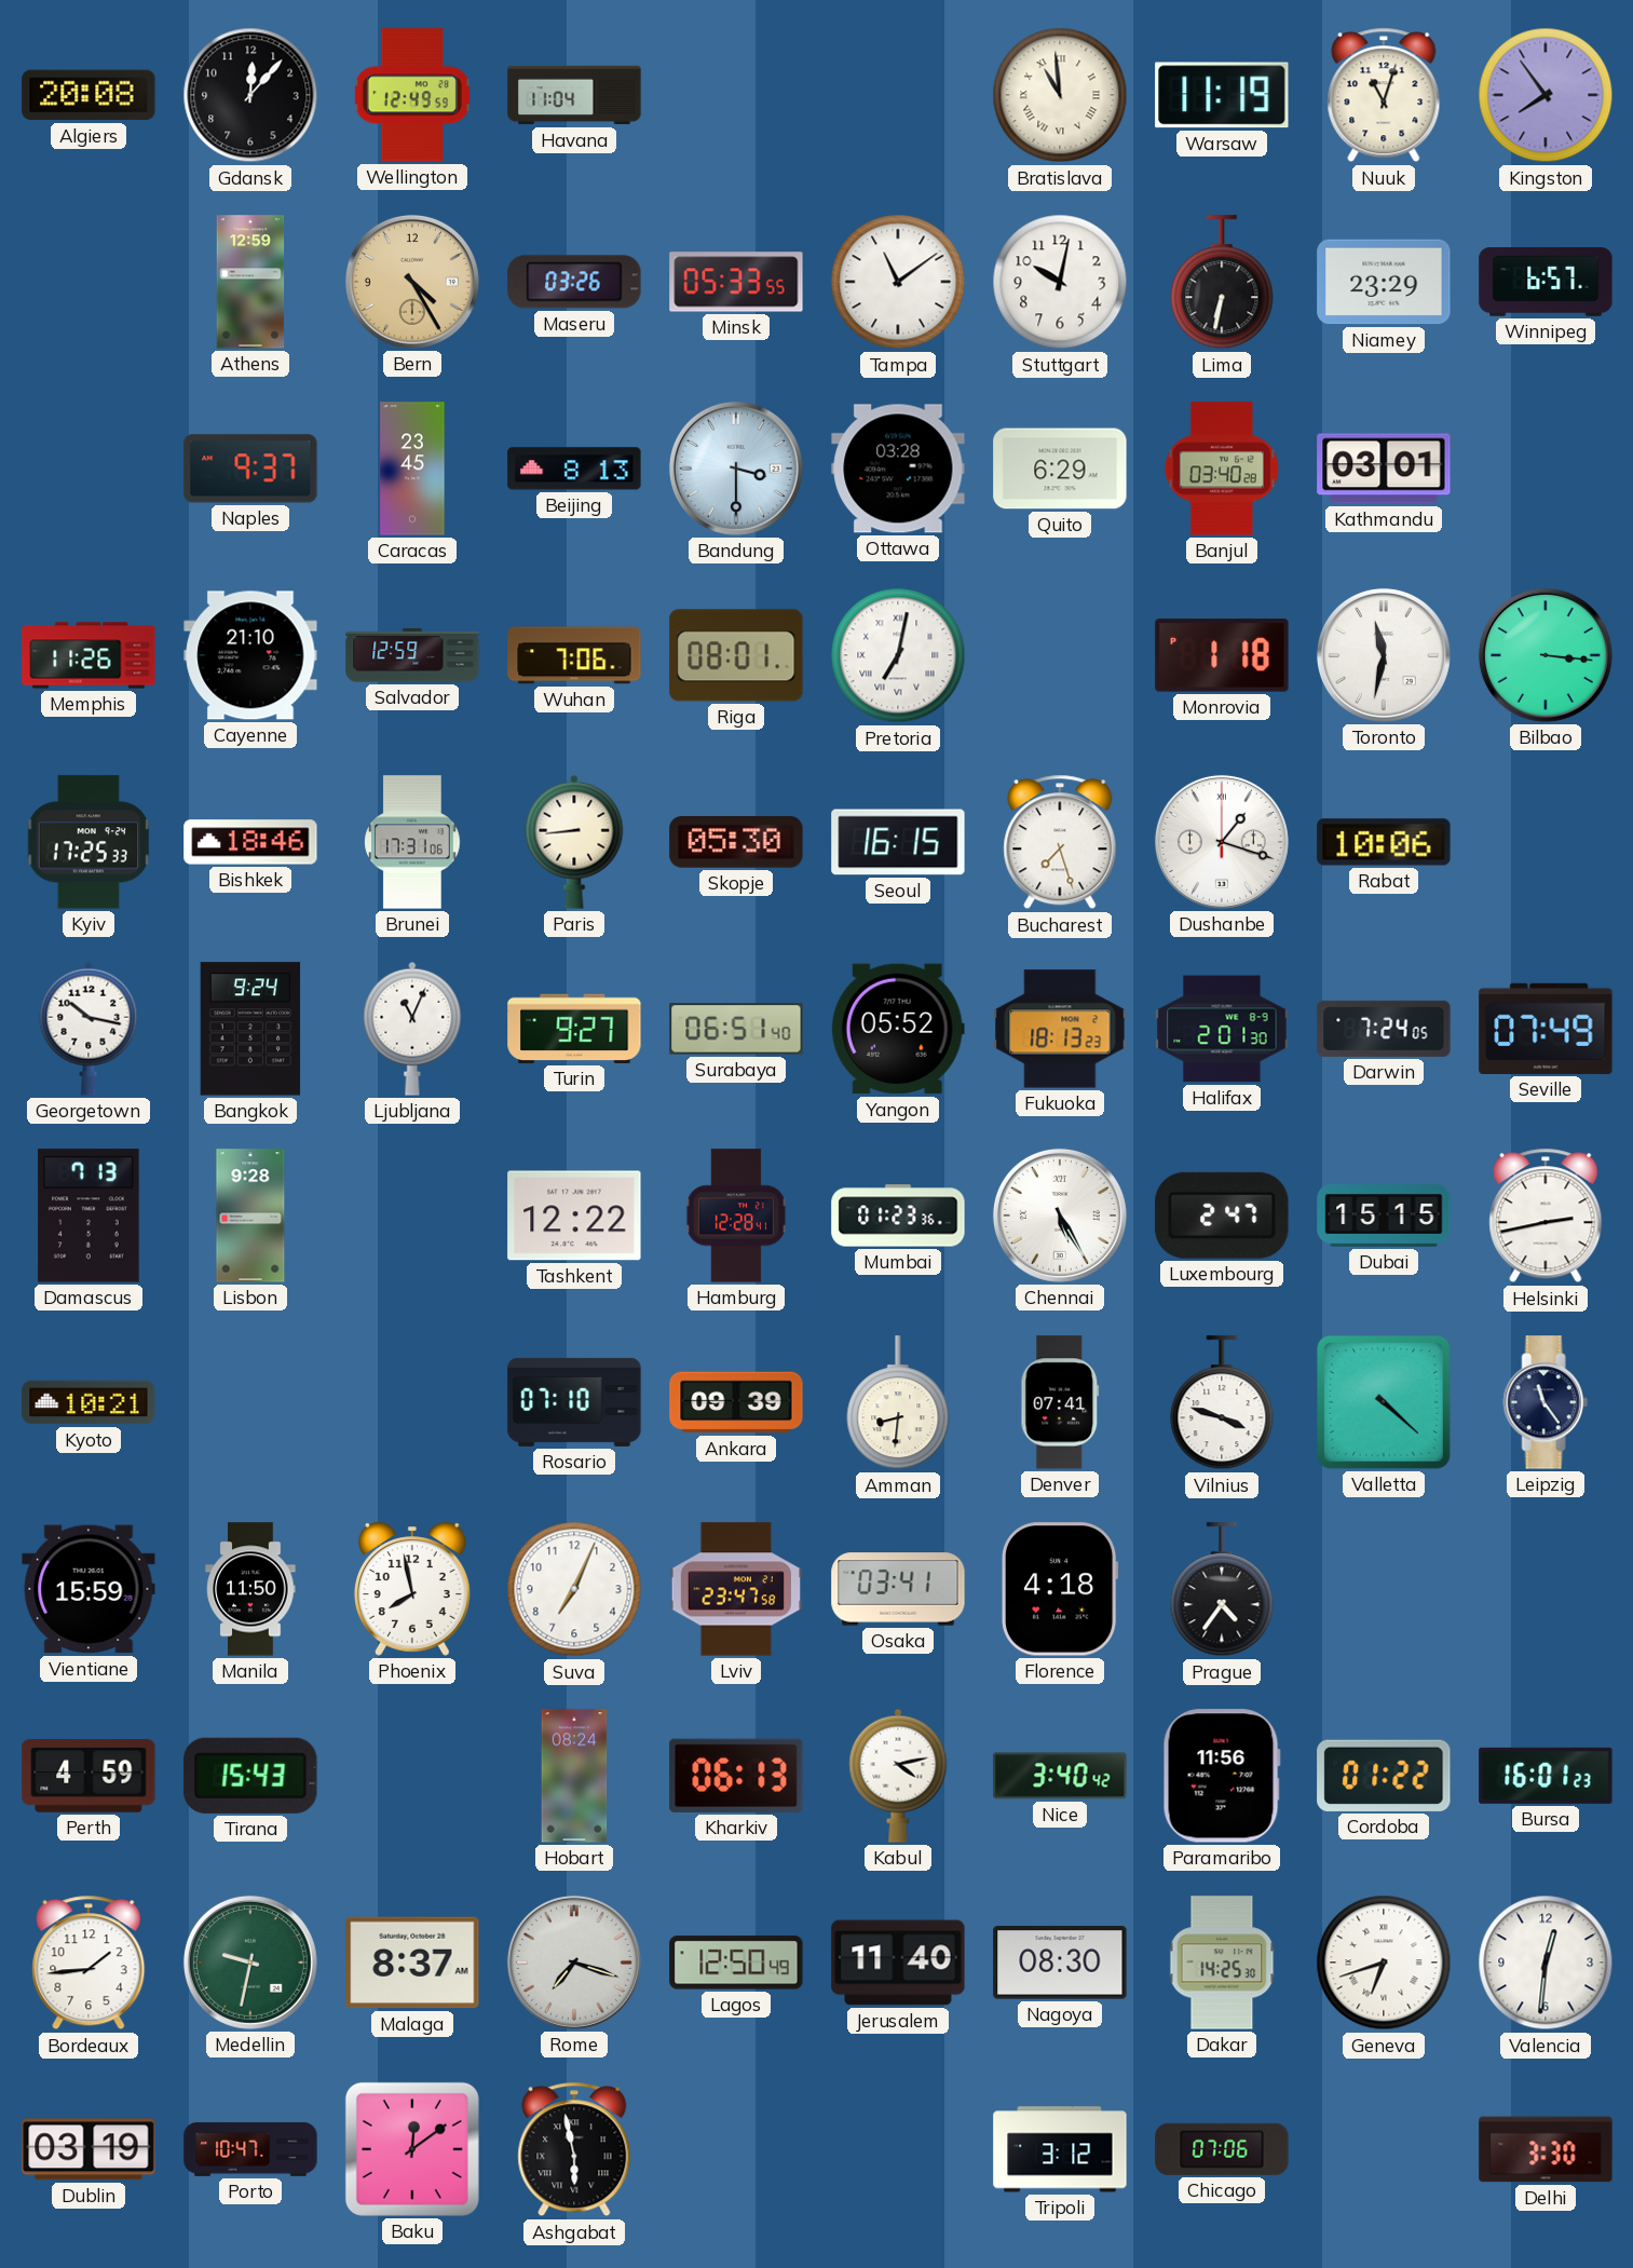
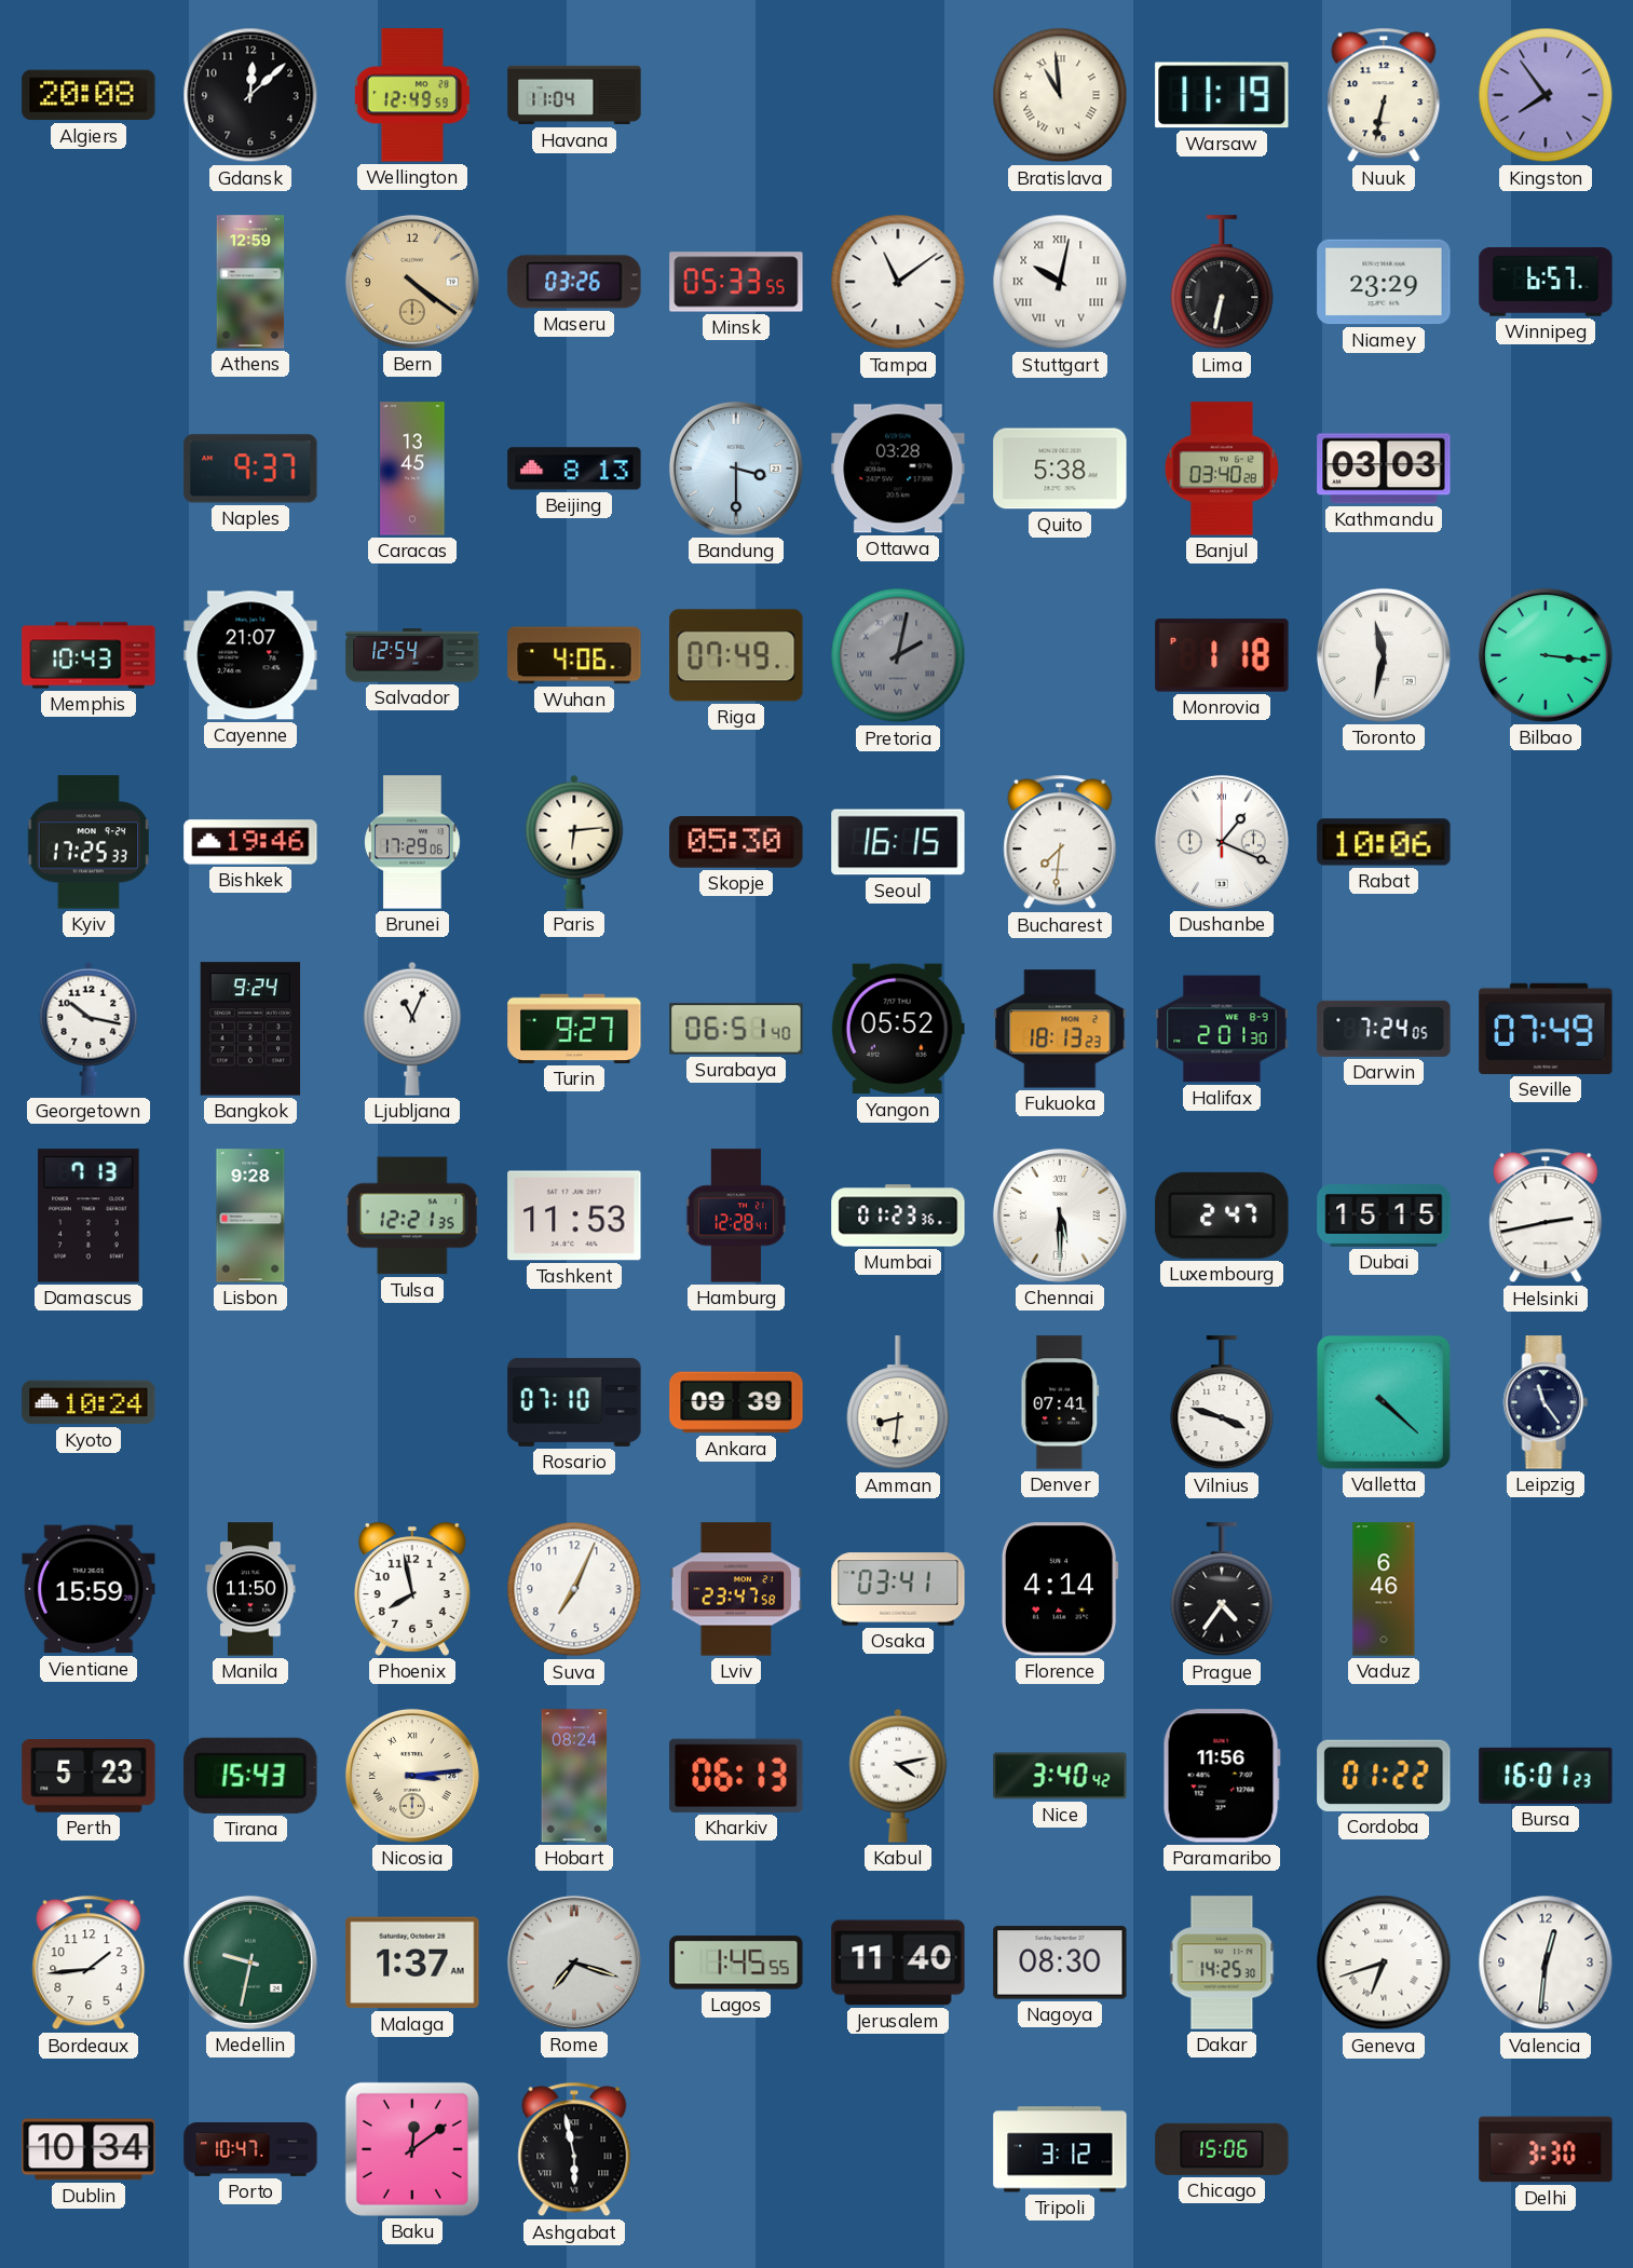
Gdansk: 12:07 -> 12:08
Nuuk: 11:03 -> 6:32
Bern: 4:25 -> 4:21
Stuttgart numerals: Arabic -> Roman
Caracas: 23:45 -> 13:45
Quito: 6:29 -> 5:38
Kathmandu: 03:01 -> 03:03
Memphis: 11:26 -> 10:43
Cayenne: 21:10 -> 21:07
Salvador: 12:59 -> 12:54
Wuhan: 7:06 -> 4:06
Riga: 08:01 -> 07:49
Pretoria: 7:02 -> 2:02
Pretoria dial: white -> grey
Bishkek: 18:46 -> 19:46
Brunei: 17:31 -> 17:29
Paris: 8:44 -> 6:14
Bucharest: 7:27 -> 7:31
Dushanbe: 1:18 -> 1:19
Tulsa: none -> 12:21
Tashkent: 12:22 -> 11:53
Chennai: 5:25 -> 5:30
Kyoto: 10:21 -> 10:24
Florence: 4:18 -> 4:14
Vaduz: none -> 6:46
Perth: 4:59 -> 5:23
Nicosia: none -> 3:14
Malaga: 8:37 -> 1:37
Lagos: 12:50 -> 1:45
Dublin: 03:19 -> 10:34
Chicago: 07:06 -> 15:06
